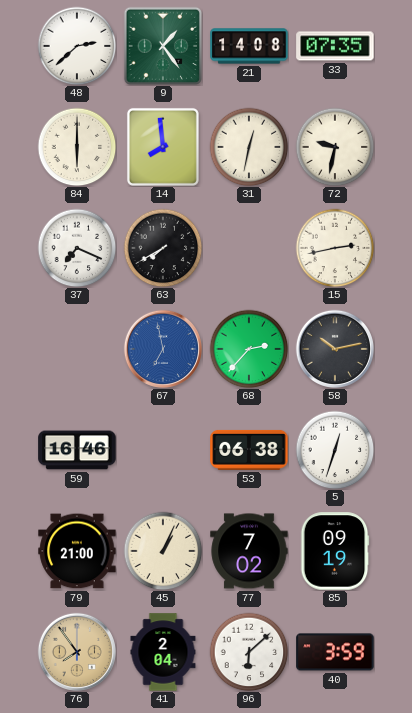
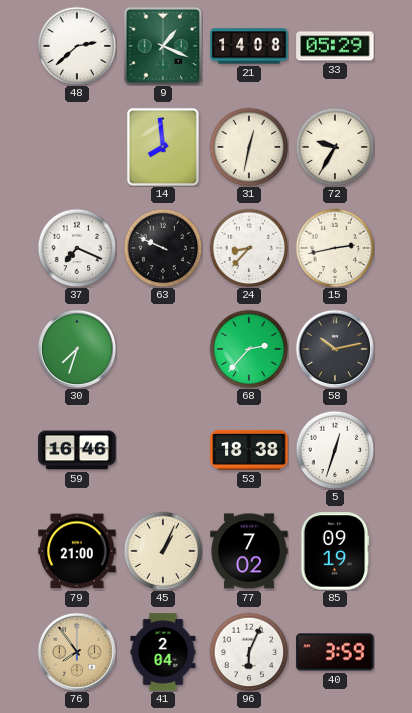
9: 1:24 -> 1:19
33: 07:35 -> 05:29
84: 6:00 -> none
72: 9:32 -> 9:35
63: 7:40 -> 9:49
24: none -> 8:37
30: none -> 7:33
67: 6:58 -> none
53: 06:38 -> 18:38
96: 6:08 -> 6:04
